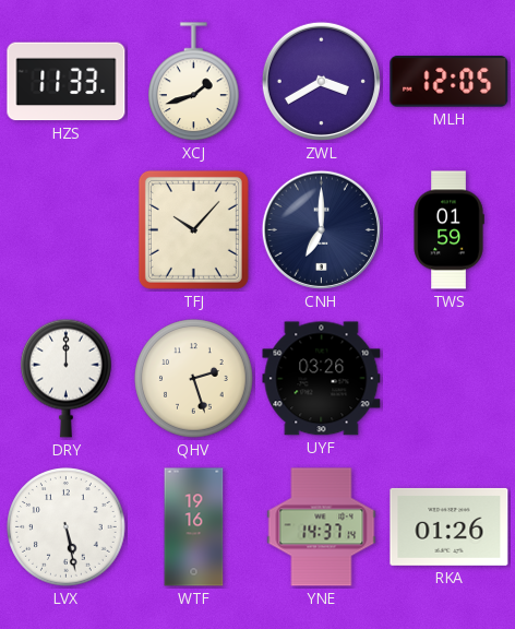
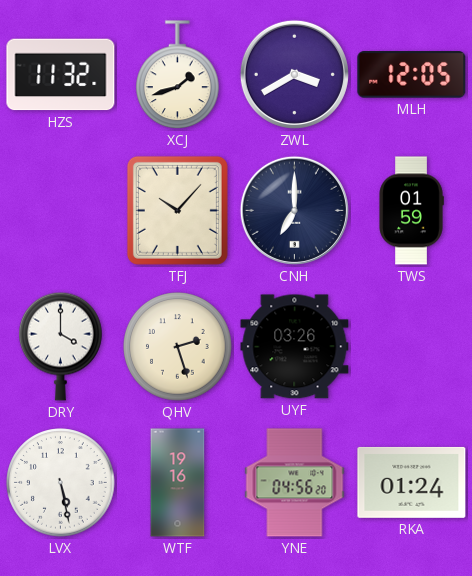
HZS: 11:33 -> 11:32
DRY: 12:00 -> 4:00
YNE: 14:37 -> 04:56
RKA: 01:26 -> 01:24
